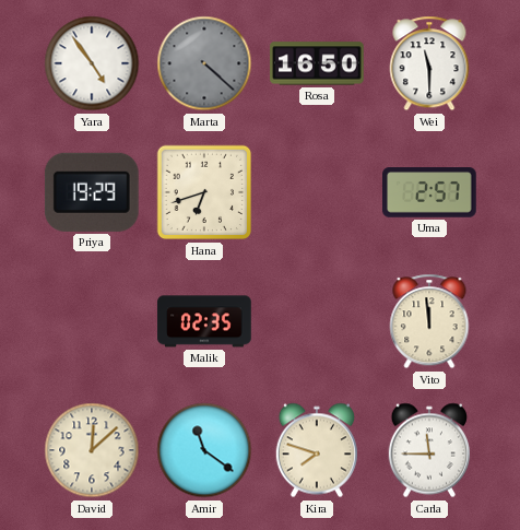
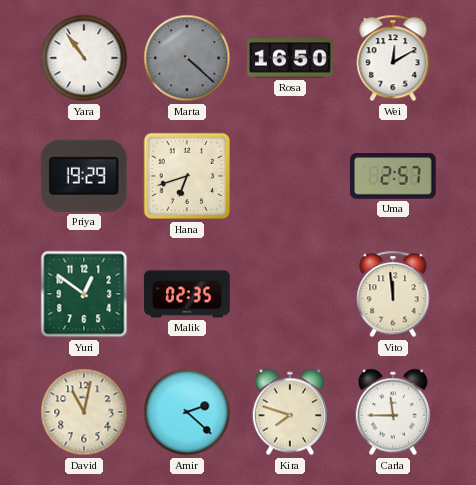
Yara: 4:54 -> 10:54
Wei: 11:30 -> 12:10
Yuri: none -> 12:51
David: 12:08 -> 11:02
Amir: 11:21 -> 2:22
